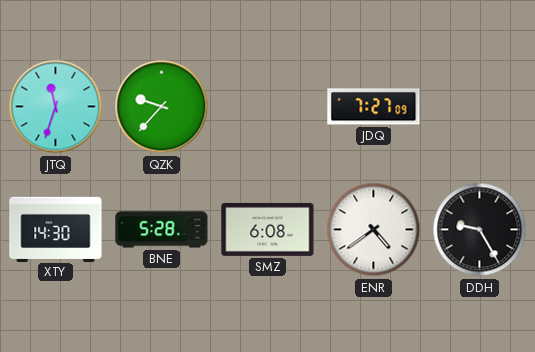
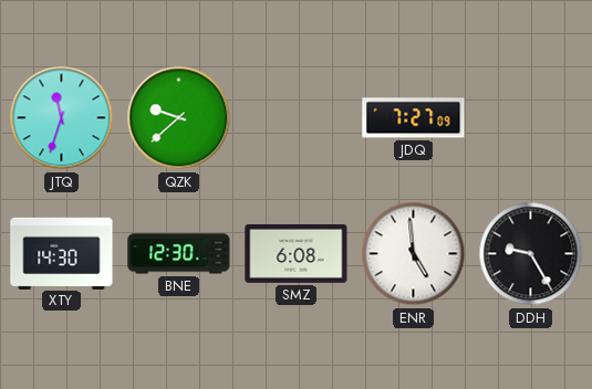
QZK: 9:37 -> 9:38
BNE: 5:28 -> 12:30
ENR: 4:39 -> 4:59
